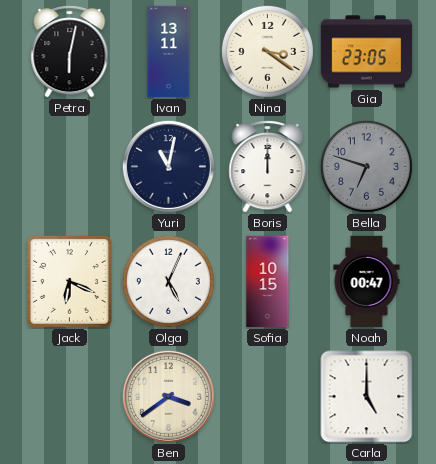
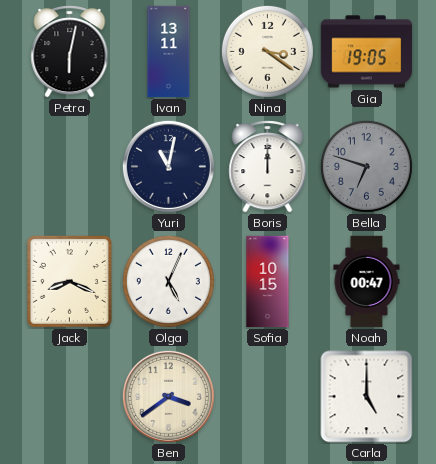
Gia: 23:05 -> 19:05
Jack: 6:19 -> 8:19
